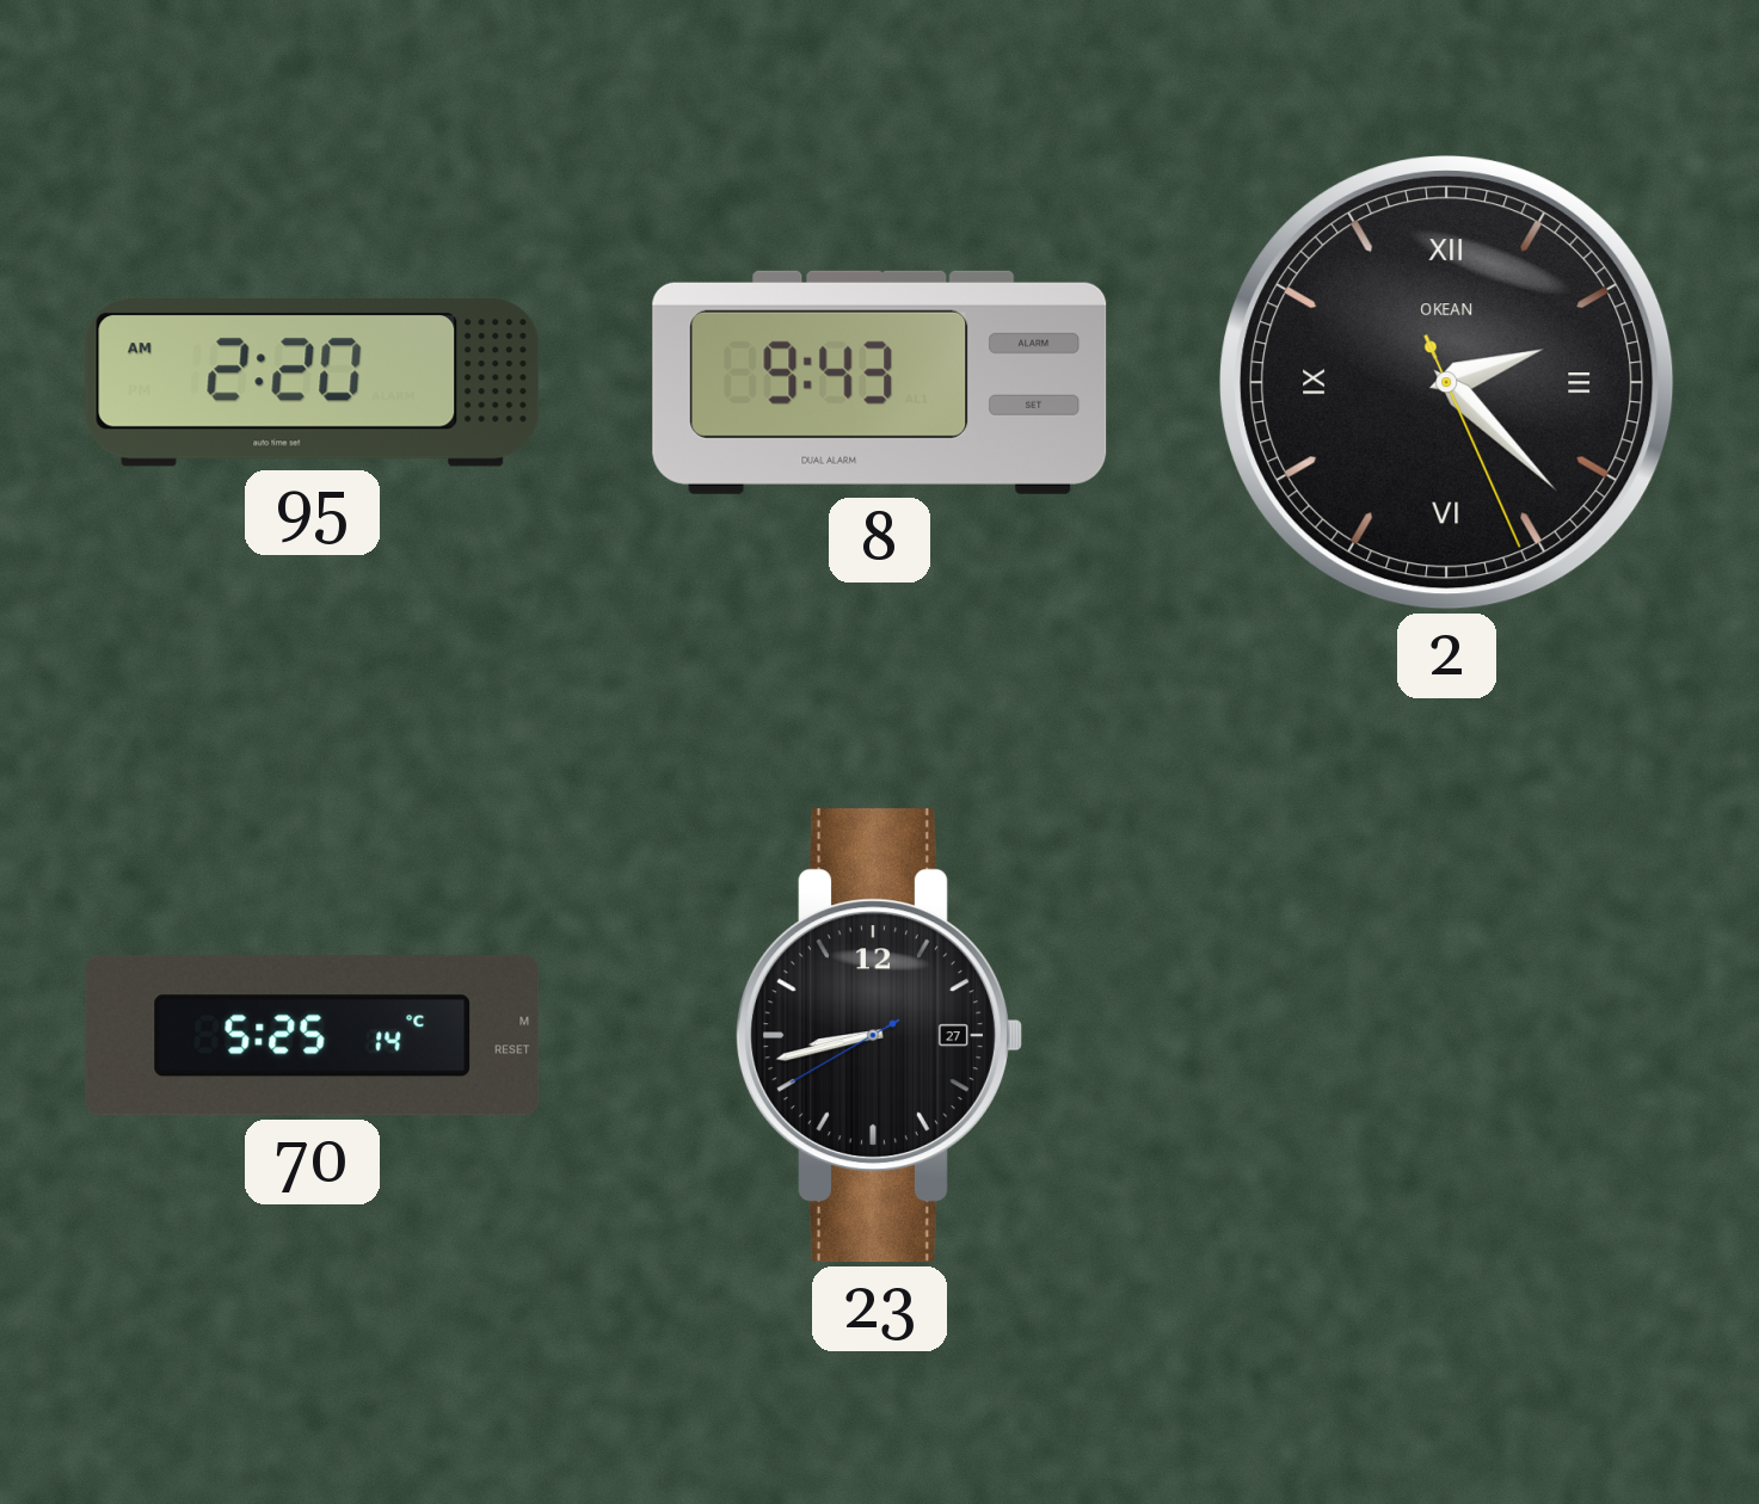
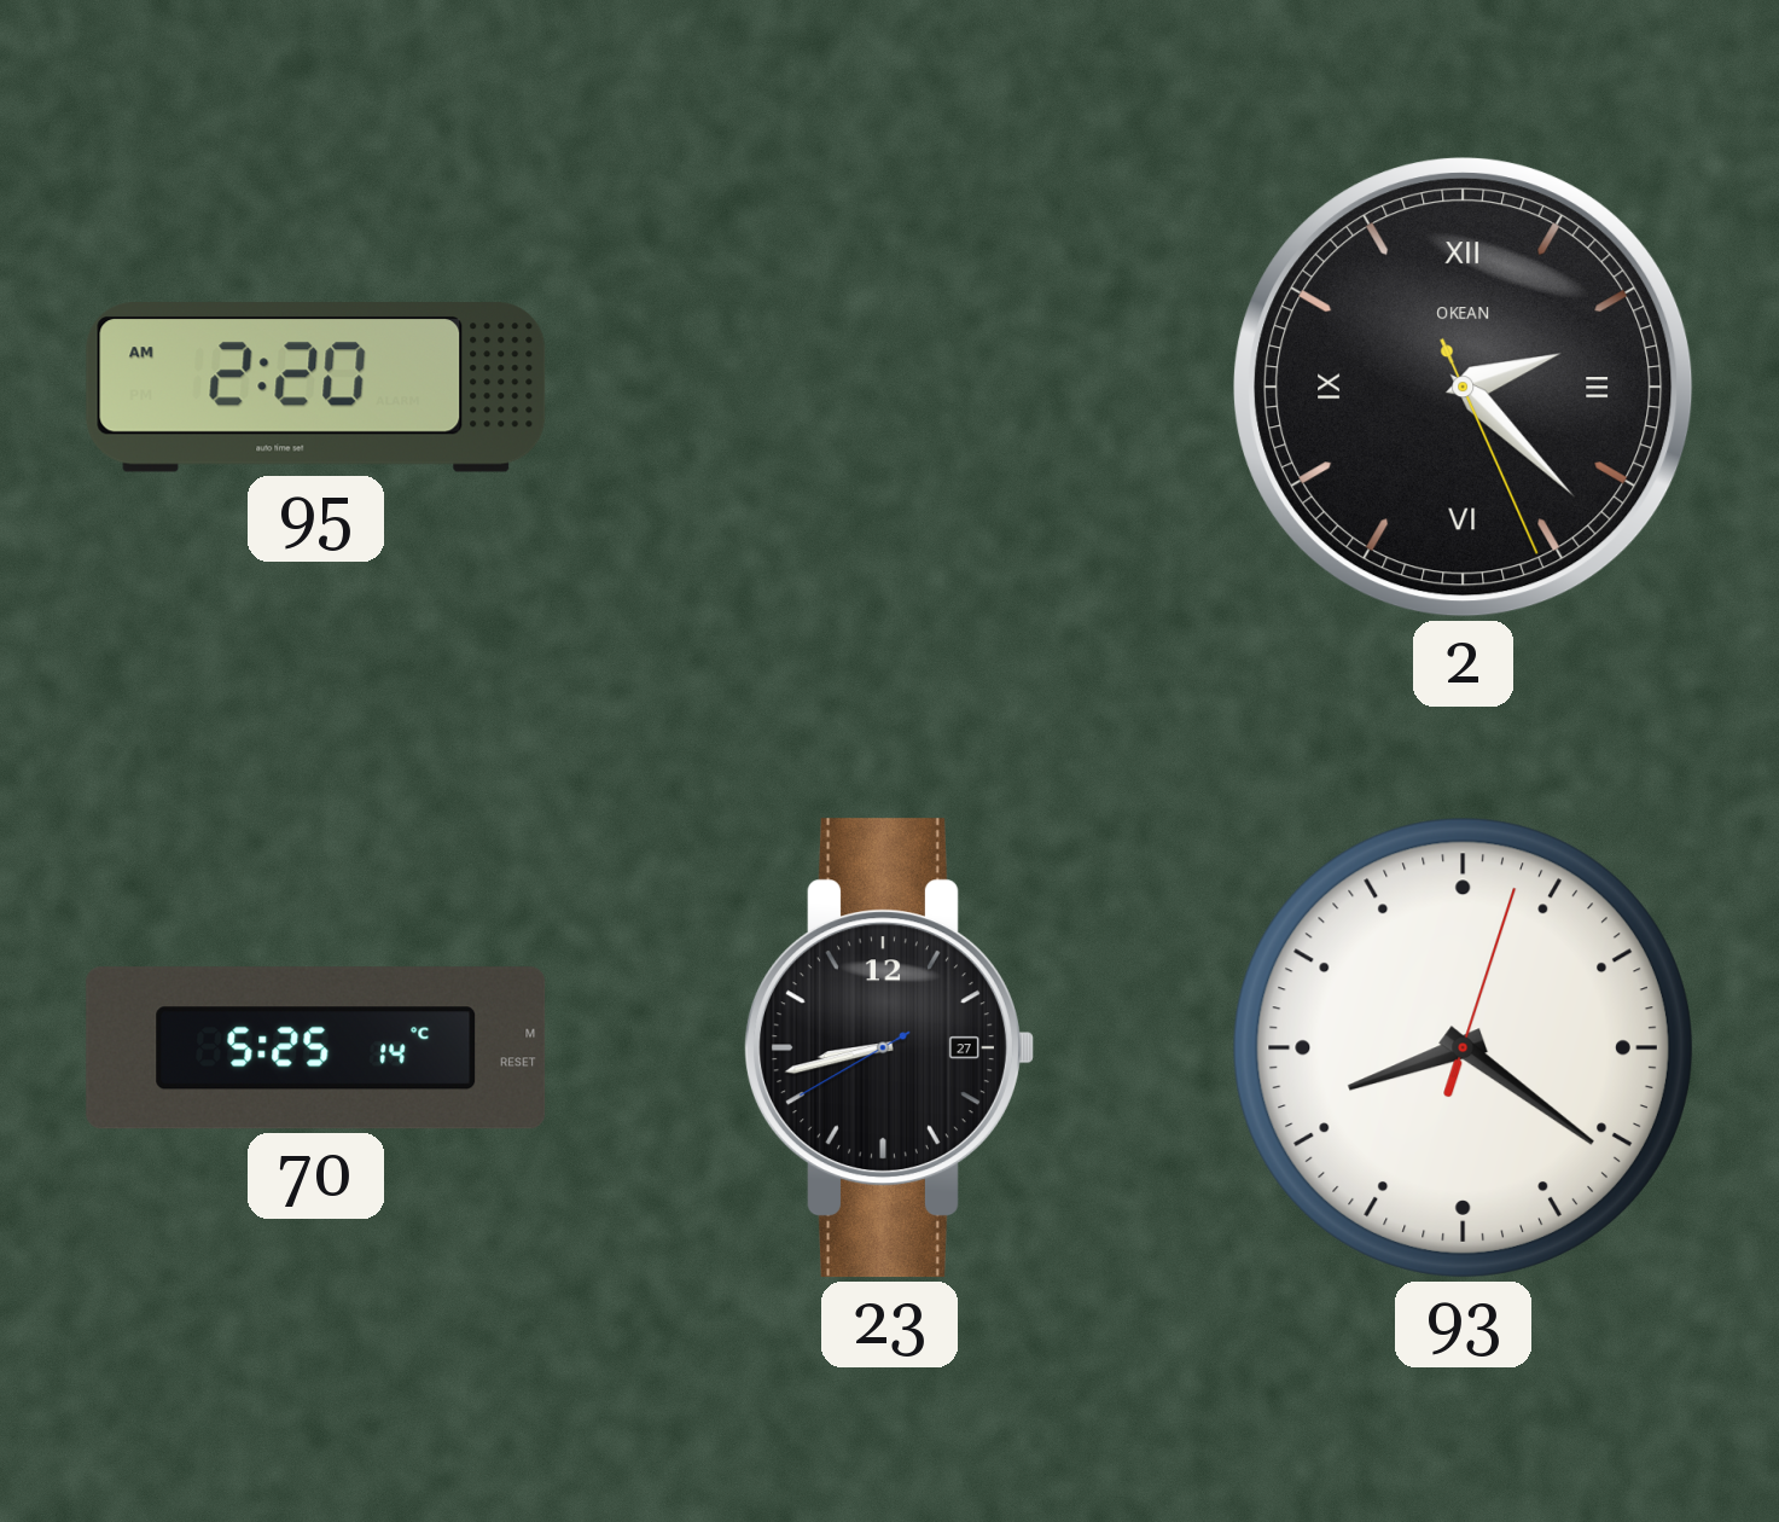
8: 9:43 -> none
93: none -> 8:21
